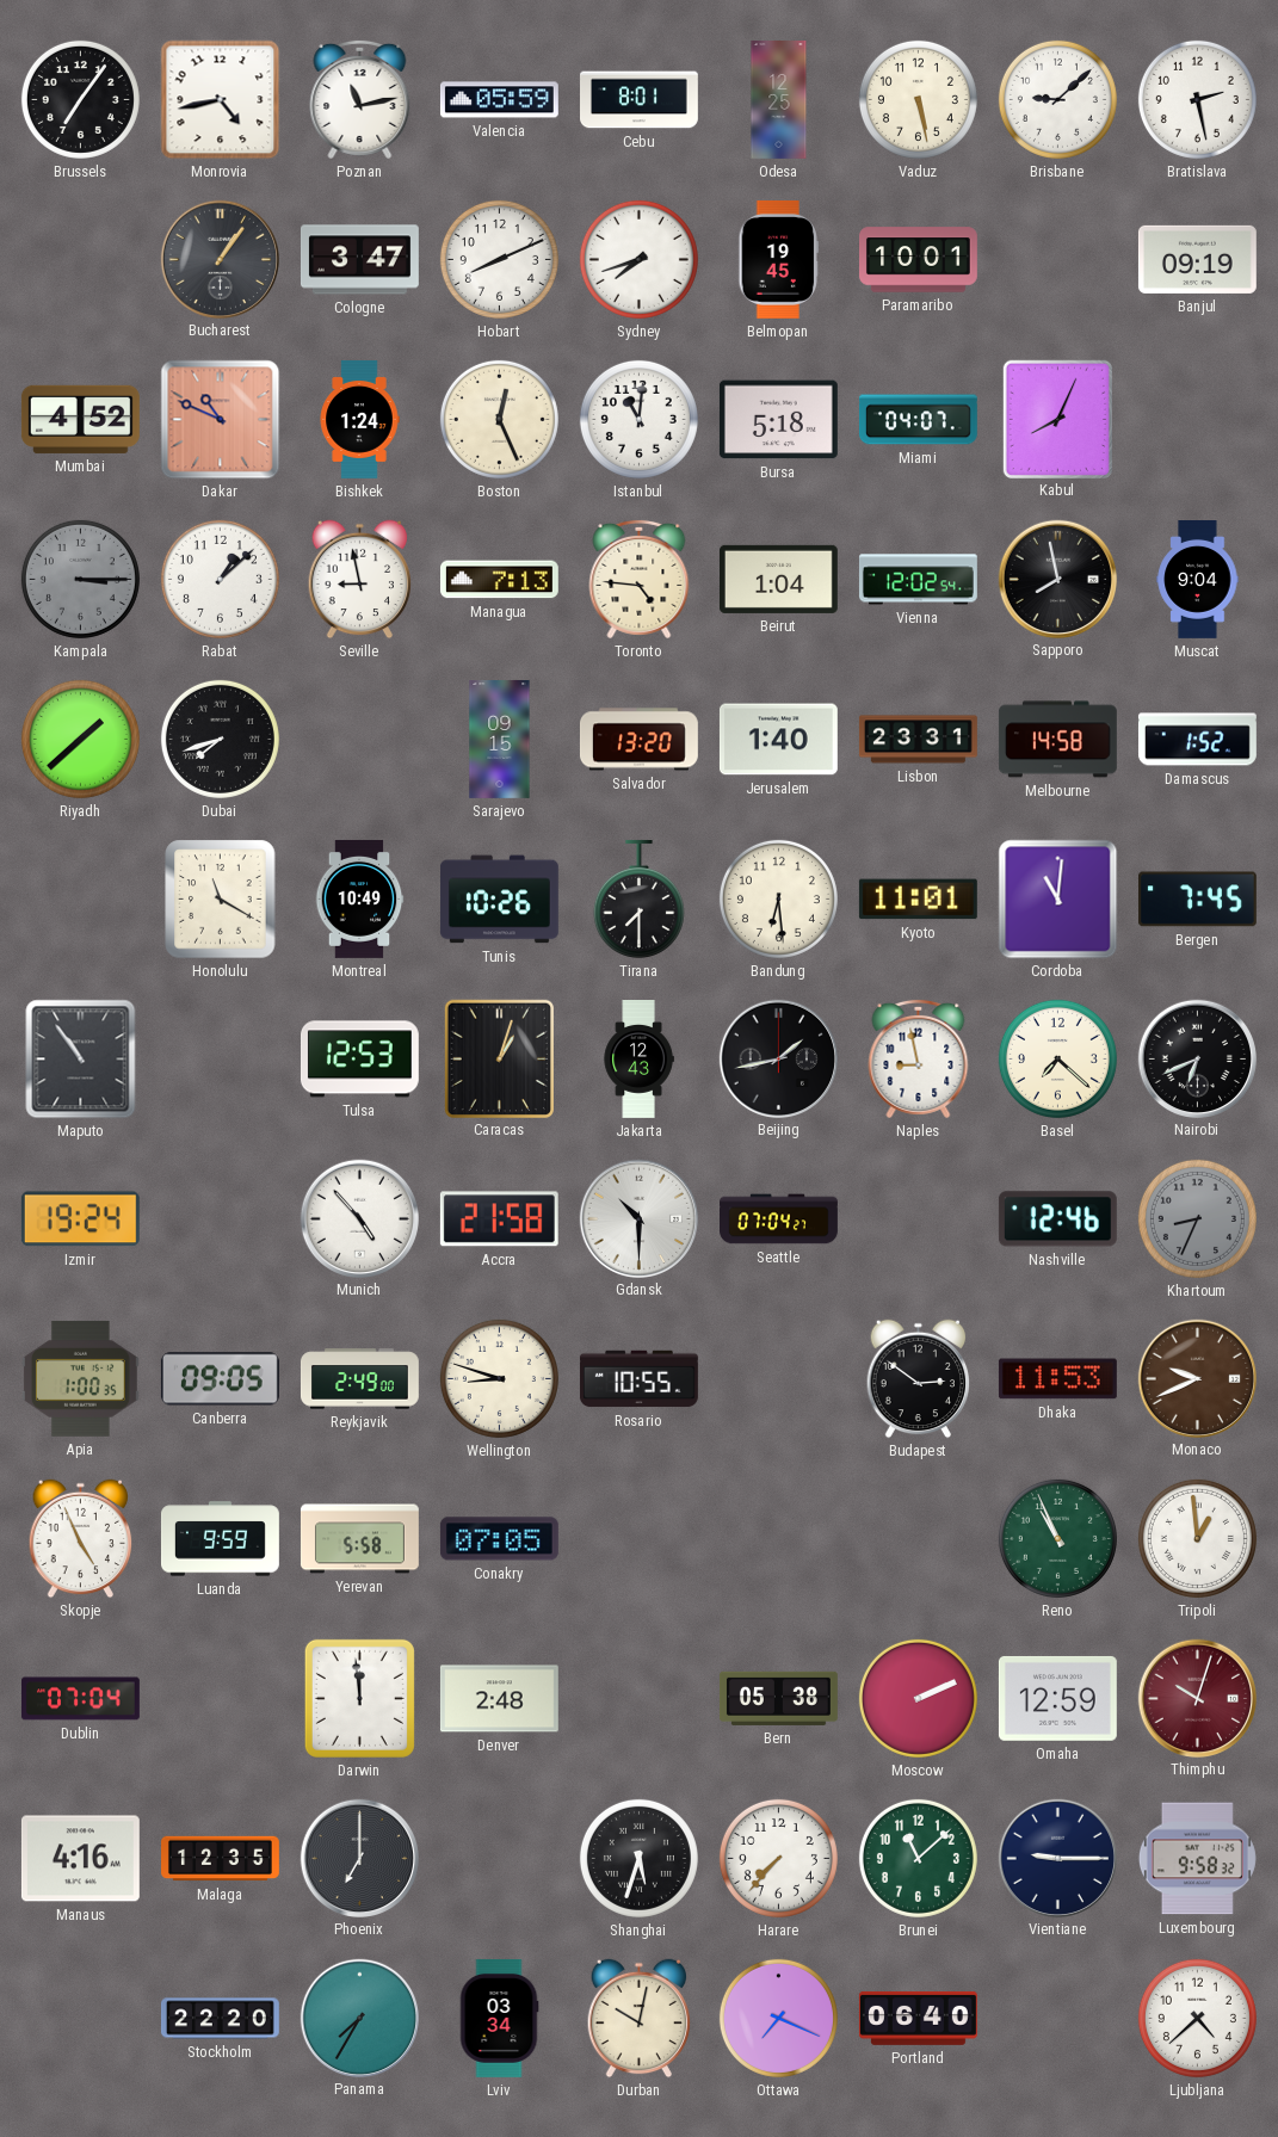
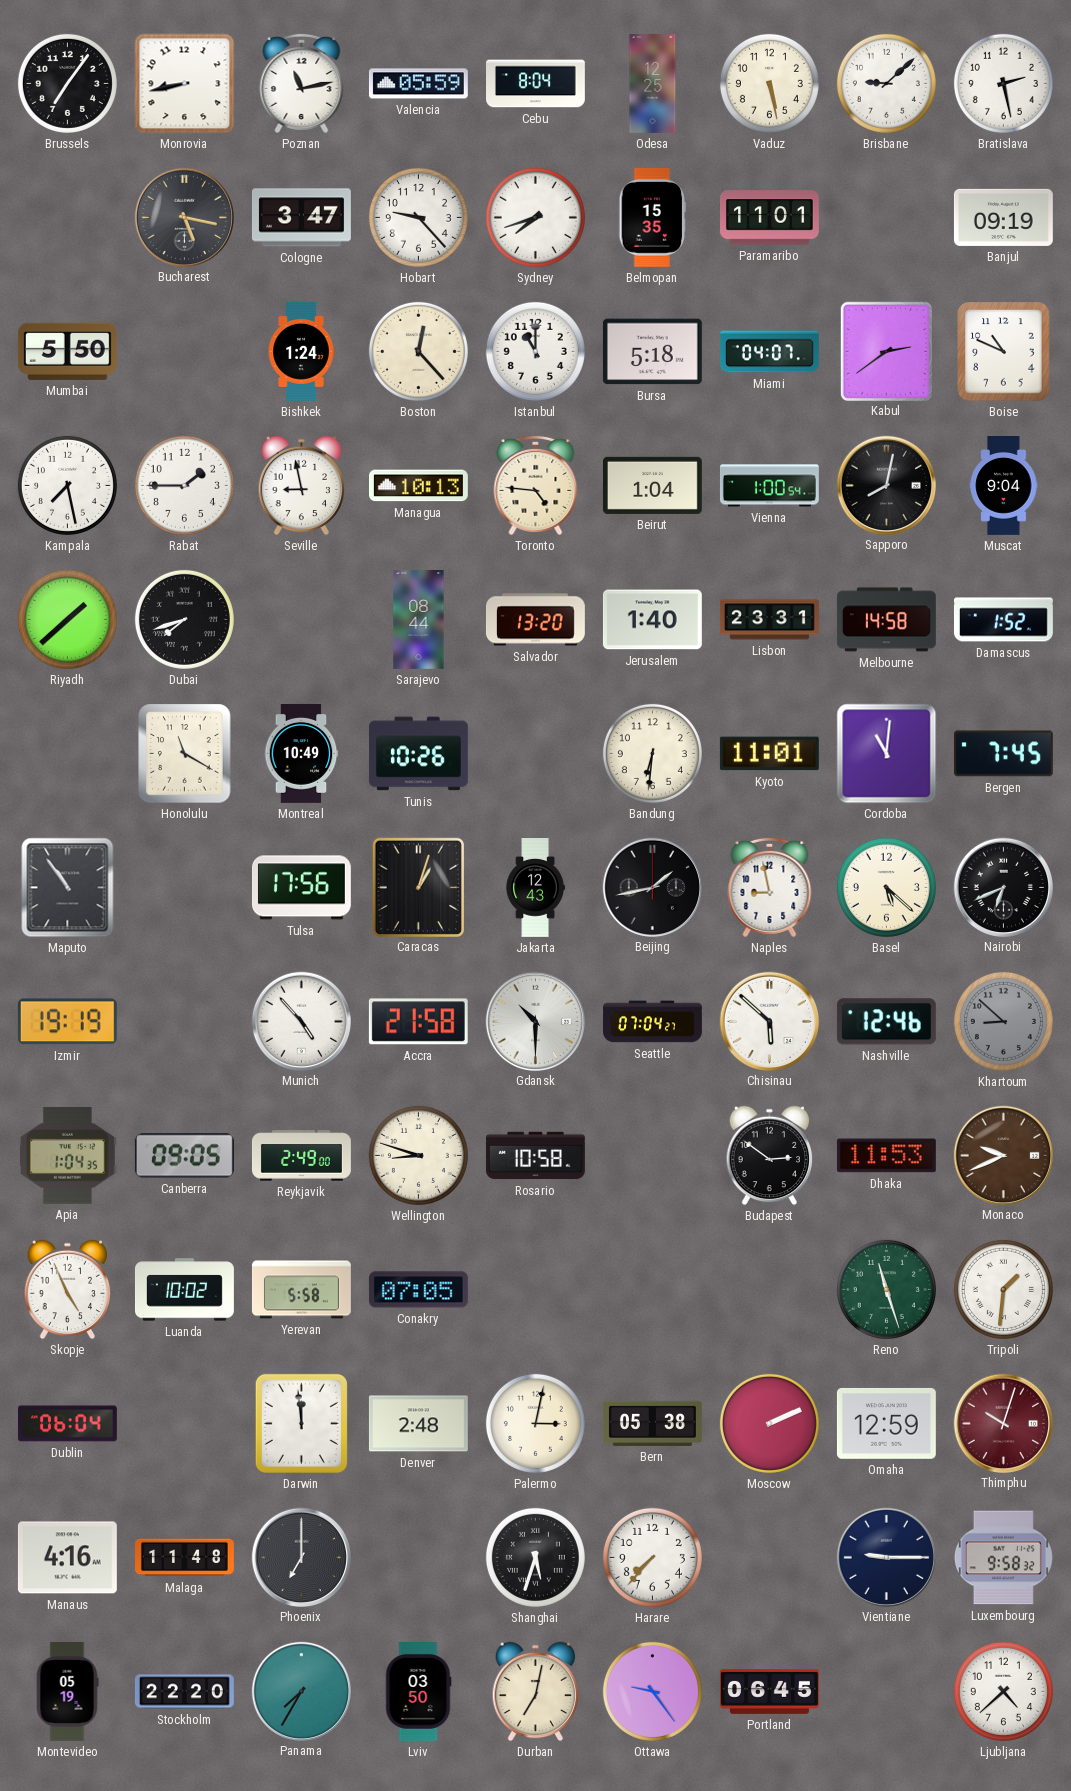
Monrovia: 4:43 -> 8:43
Cebu: 8:01 -> 8:04
Bucharest: 1:06 -> 5:17
Hobart: 8:11 -> 9:23
Belmopan: 19:45 -> 15:35
Paramaribo: 10:01 -> 11:01
Mumbai: 4:52 -> 5:50
Dakar: 10:49 -> none
Boston: 12:26 -> 12:23
Istanbul: 11:01 -> 11:00
Kabul: 8:04 -> 2:39
Boise: none -> 10:49
Kampala: 3:15 -> 7:28
Kampala dial: grey -> white
Rabat: 1:08 -> 1:45
Managua: 7:13 -> 10:13
Vienna: 12:02 -> 1:00
Sapporo: 7:58 -> 8:02
Sarajevo: 09:15 -> 08:44
Tirana: 7:30 -> none
Bandung: 6:29 -> 6:31
Tulsa: 12:53 -> 17:56
Basel: 7:22 -> 5:22
Izmir: 19:24 -> 19:19
Chisinau: none -> 5:52
Khartoum: 8:34 -> 8:52
Apia: 1:00 -> 1:04
Rosario: 10:55 -> 10:58
Luanda: 9:59 -> 10:02
Reno: 10:56 -> 11:27
Tripoli: 12:59 -> 1:31
Dublin: 07:04 -> 06:04
Palermo: none -> 3:02
Malaga: 12:35 -> 11:48
Brunei: 11:08 -> none
Montevideo: none -> 05:19
Lviv: 03:34 -> 03:50
Durban: 10:02 -> 7:02
Ottawa: 7:19 -> 9:24
Portland: 06:40 -> 06:45
